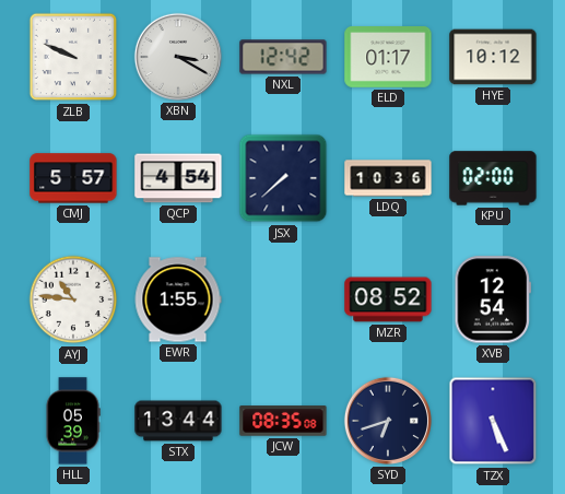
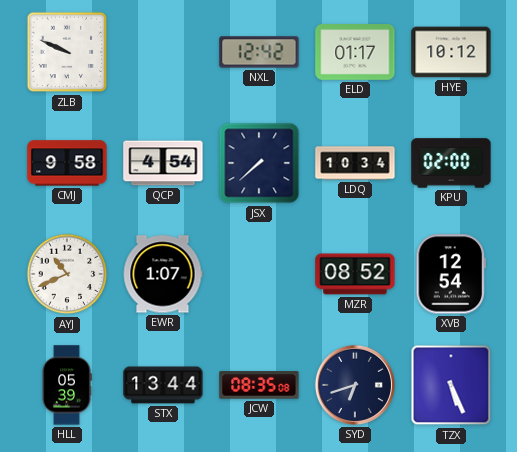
XBN: 3:20 -> none
CMJ: 5:57 -> 9:58
LDQ: 10:36 -> 10:34
AYJ: 10:46 -> 10:41
EWR: 1:55 -> 1:07
